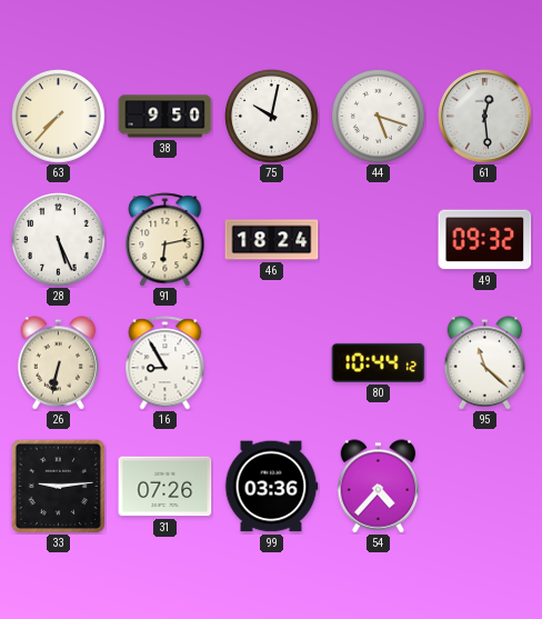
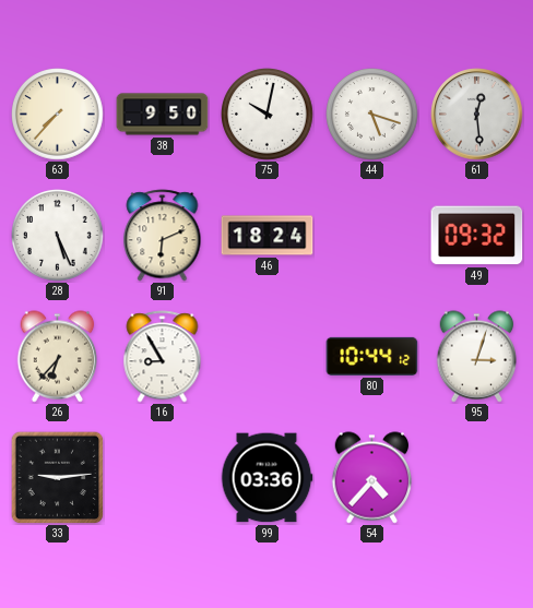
91: 6:13 -> 6:11
26: 6:32 -> 6:37
95: 11:22 -> 3:03
31: 07:26 -> none
